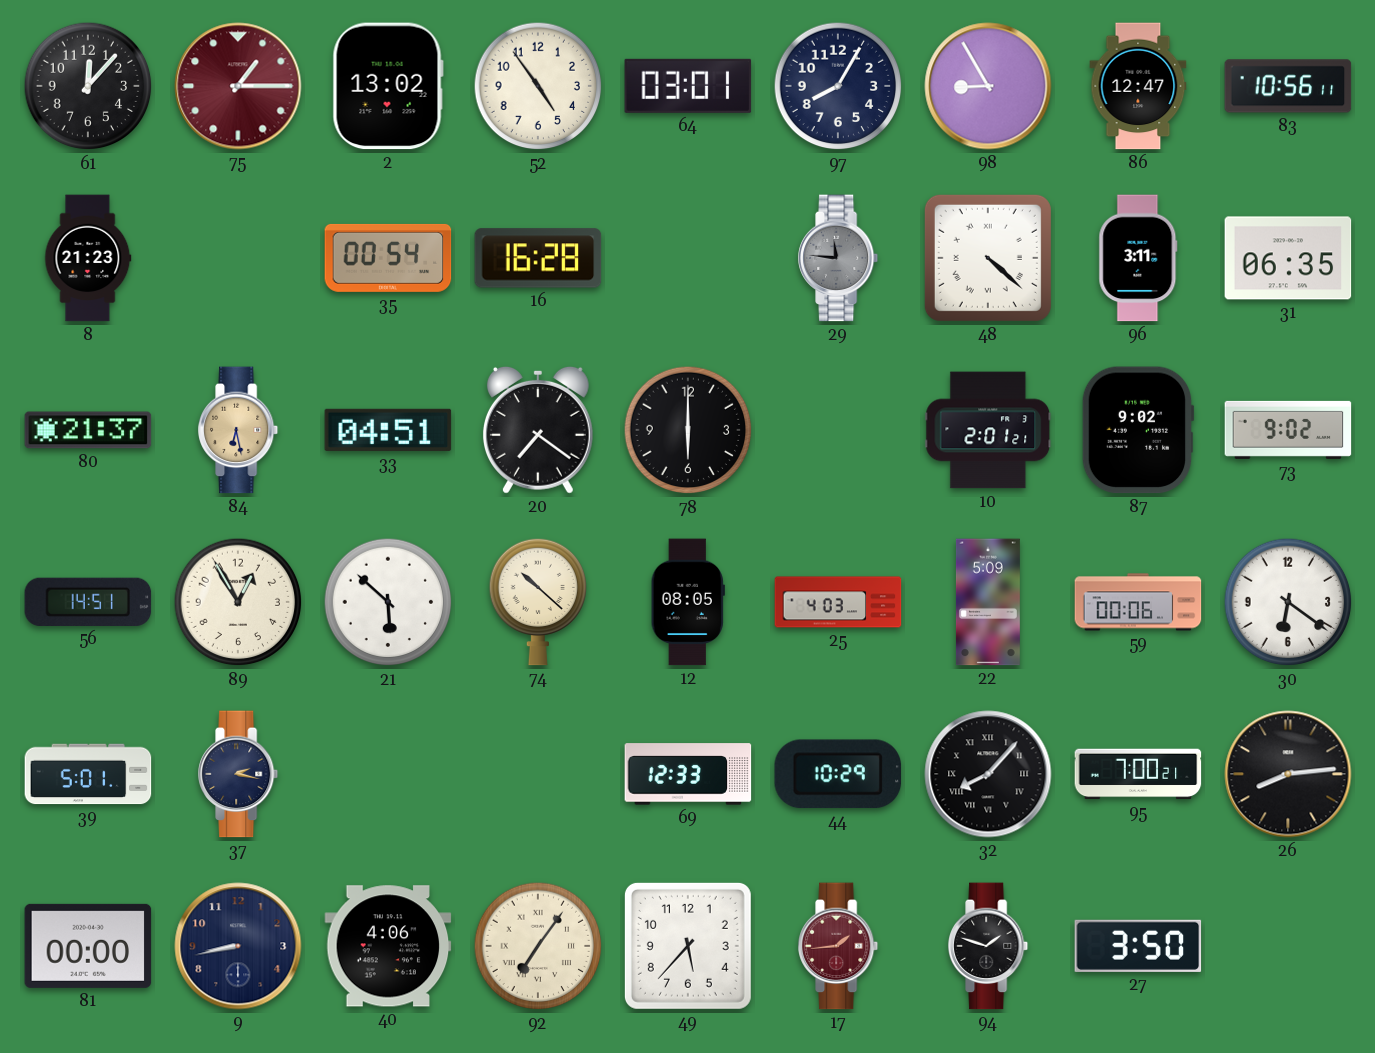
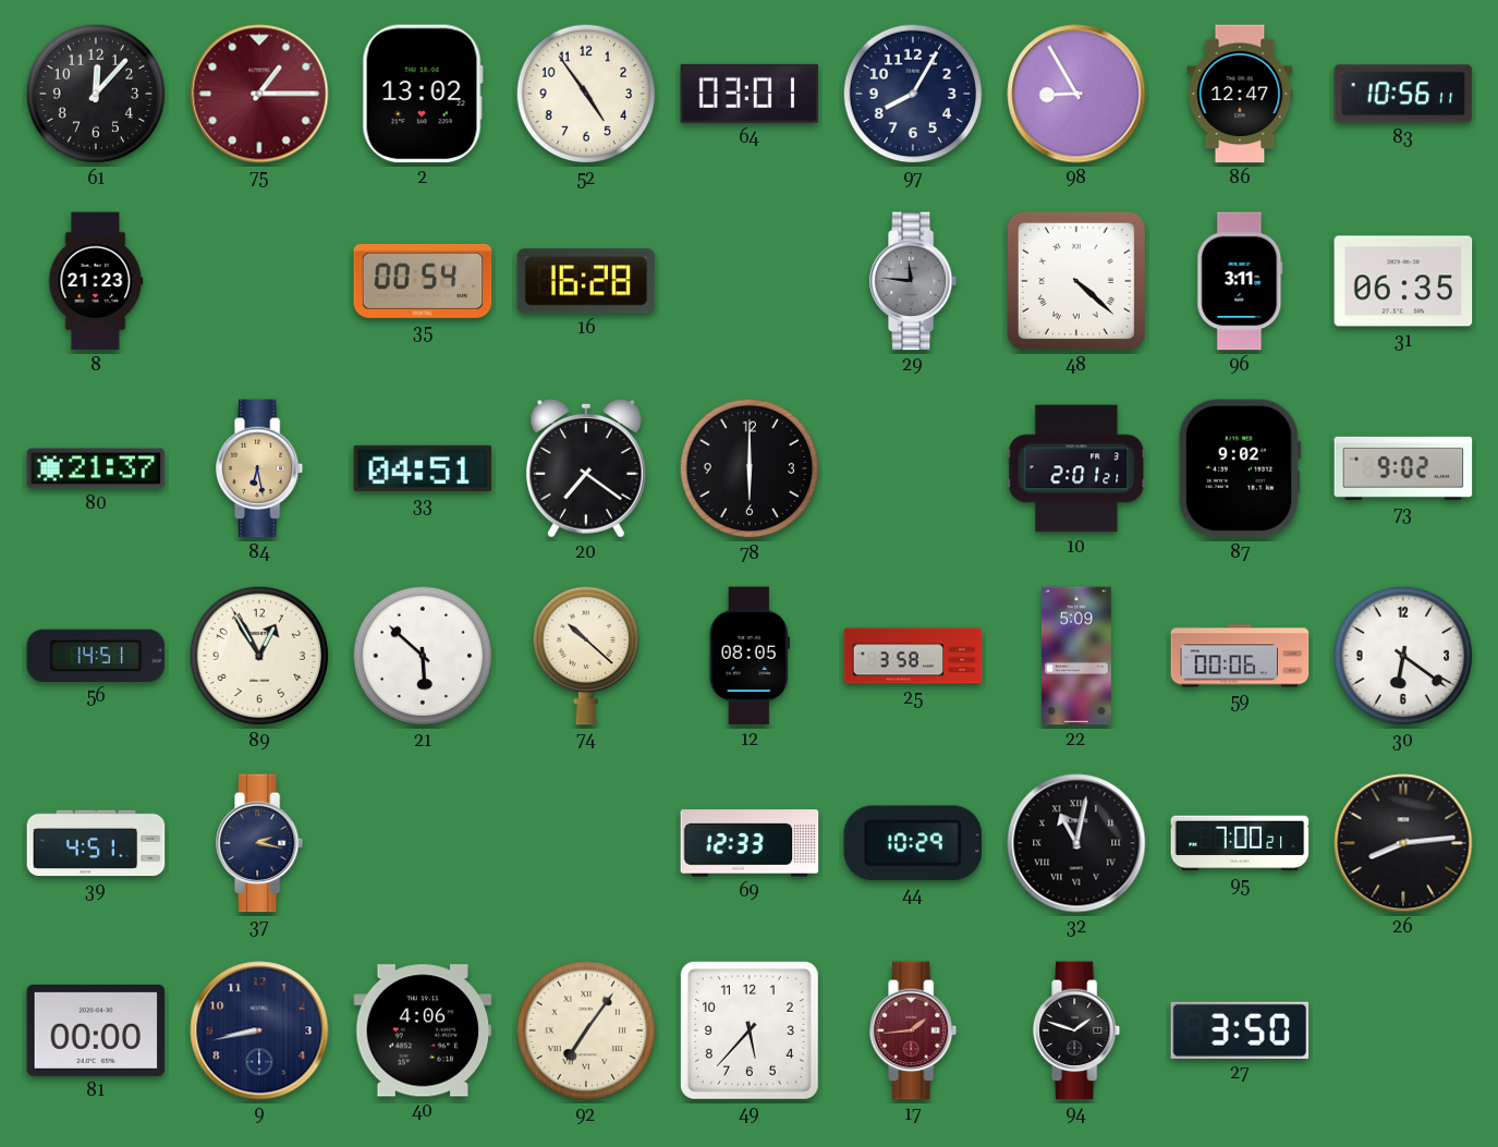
25: 4:03 -> 3:58
39: 5:01 -> 4:51
32: 8:07 -> 11:02
